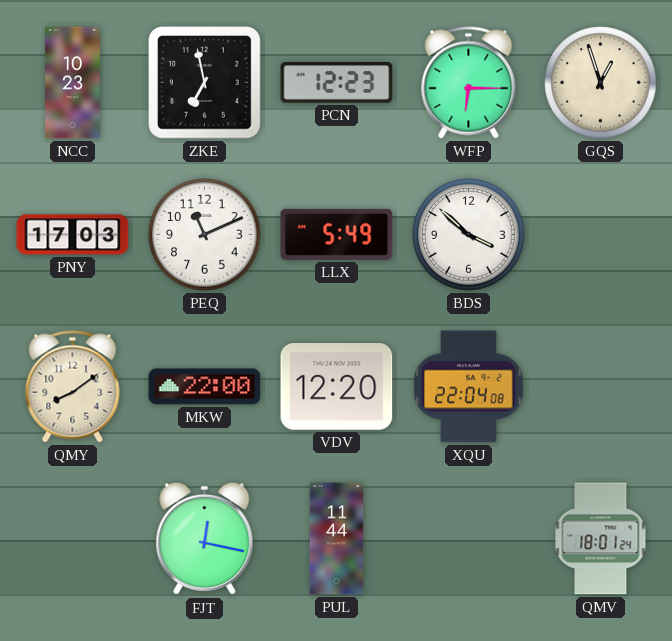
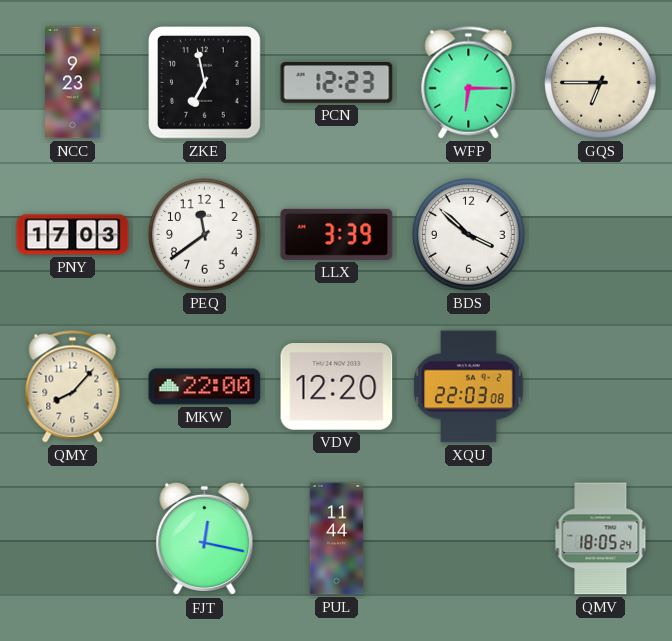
NCC: 10:23 -> 9:23
GQS: 12:57 -> 6:45
PEQ: 11:11 -> 11:39
LLX: 5:49 -> 3:39
QMY: 8:09 -> 8:07
XQU: 22:04 -> 22:03
QMV: 18:01 -> 18:05
